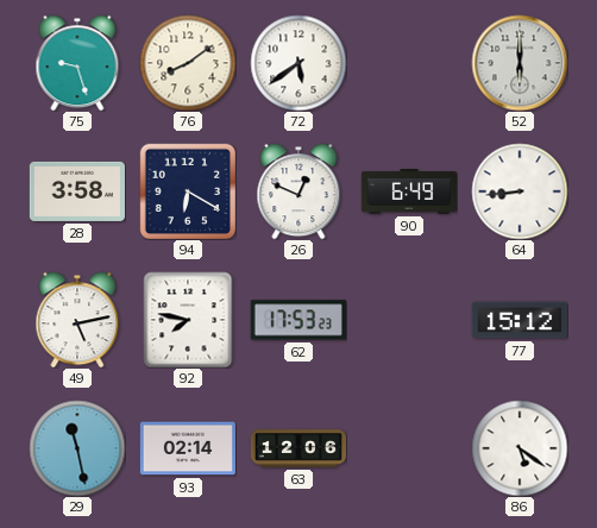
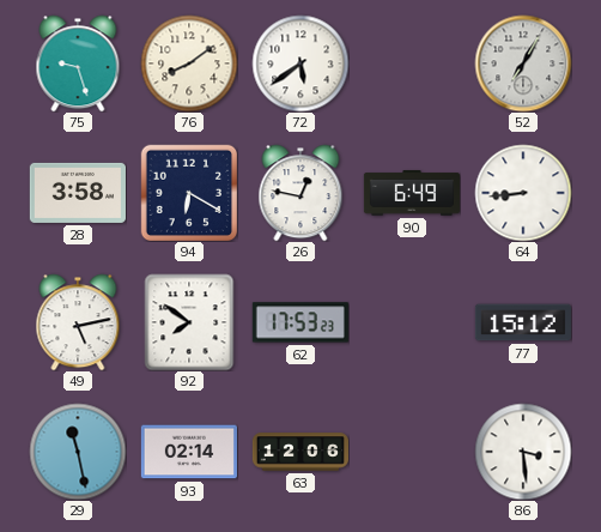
52: 6:00 -> 7:05
26: 12:49 -> 12:47
92: 7:47 -> 7:51
86: 5:21 -> 3:29
